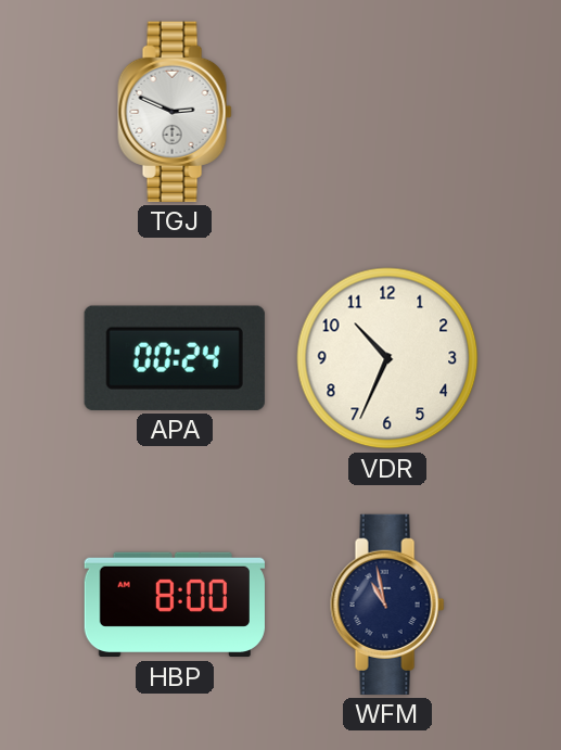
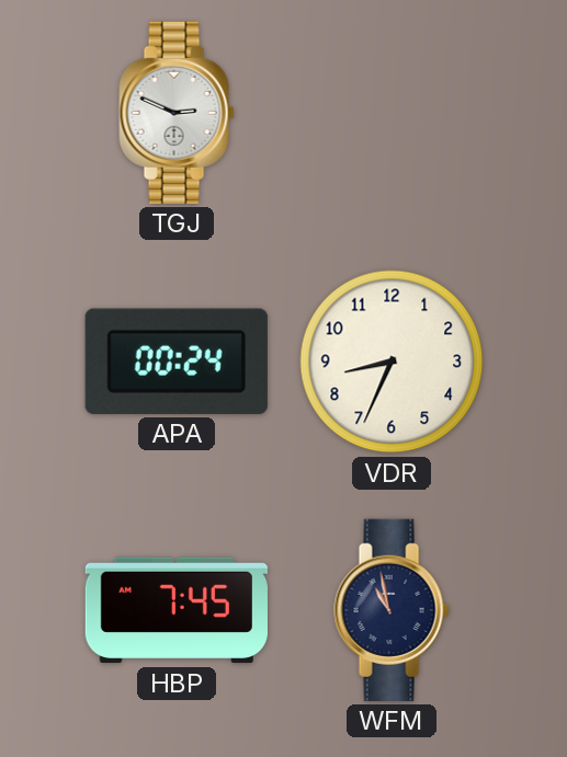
VDR: 10:34 -> 8:34
HBP: 8:00 -> 7:45
